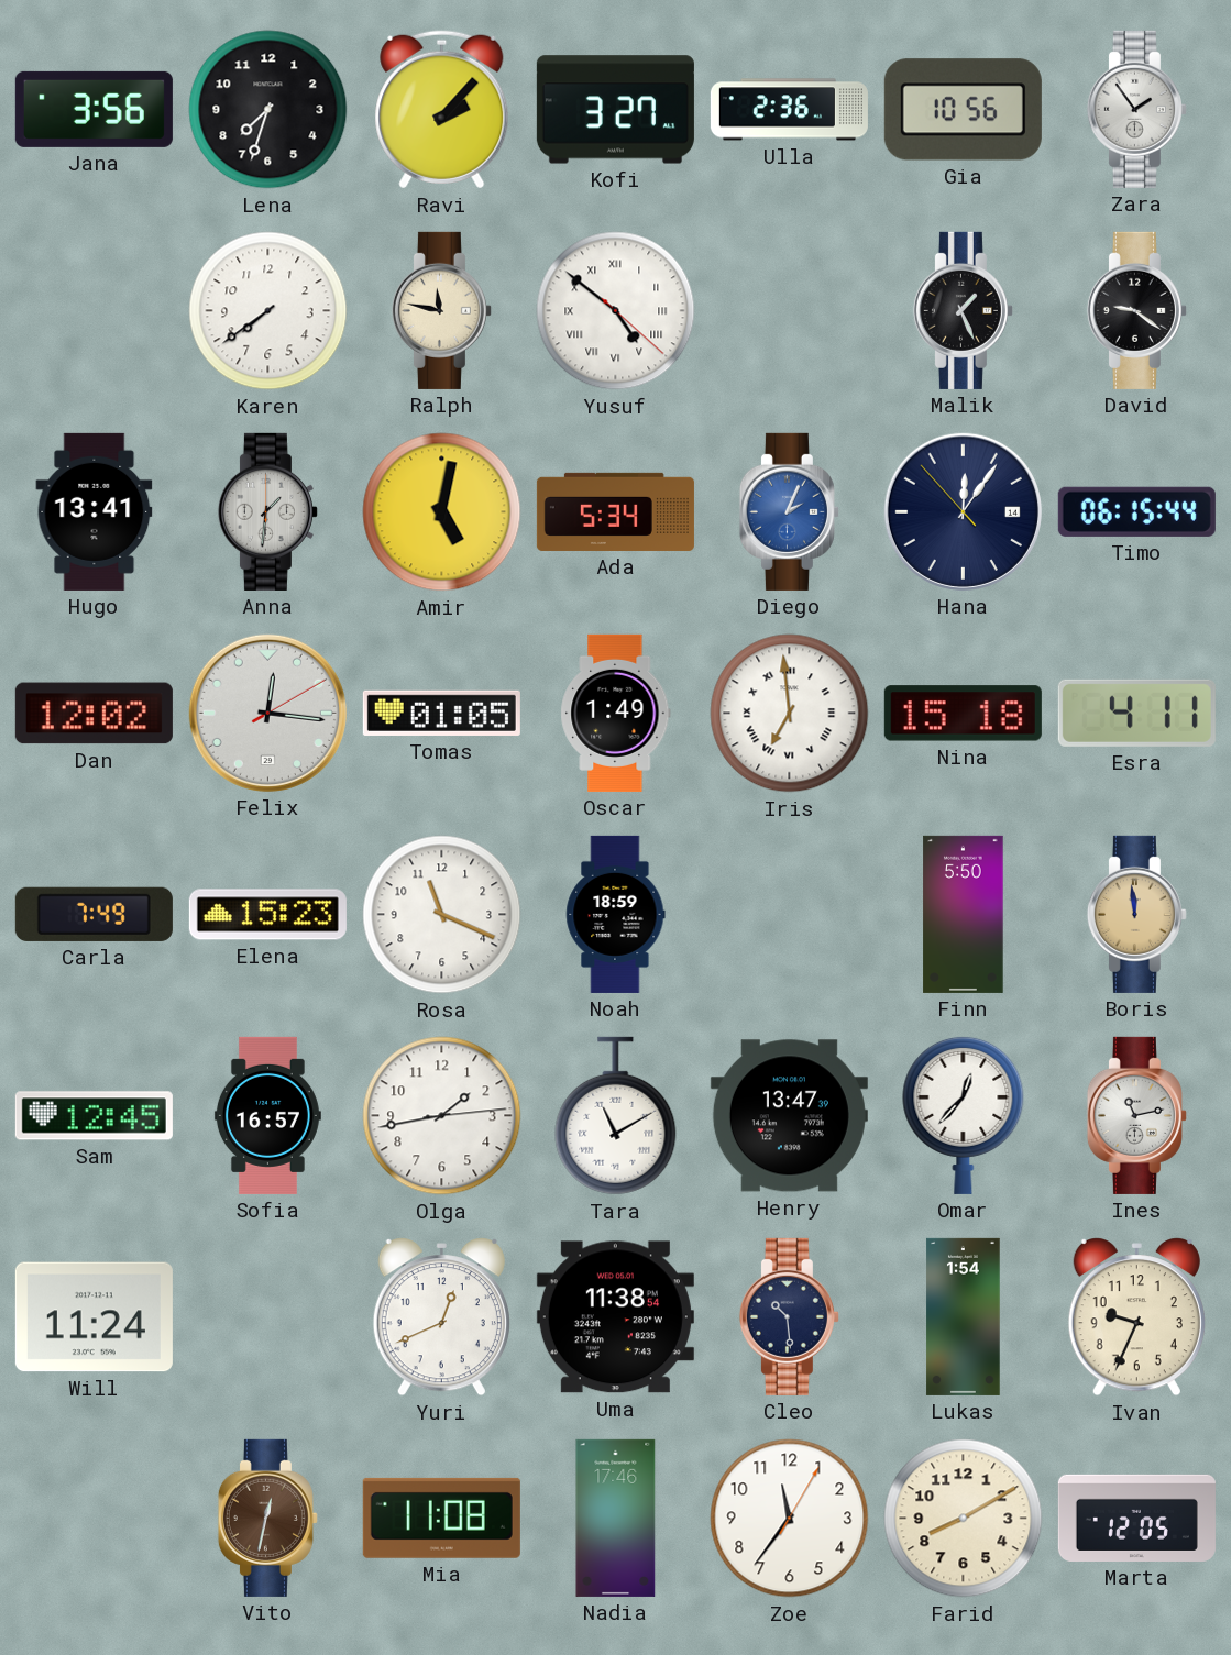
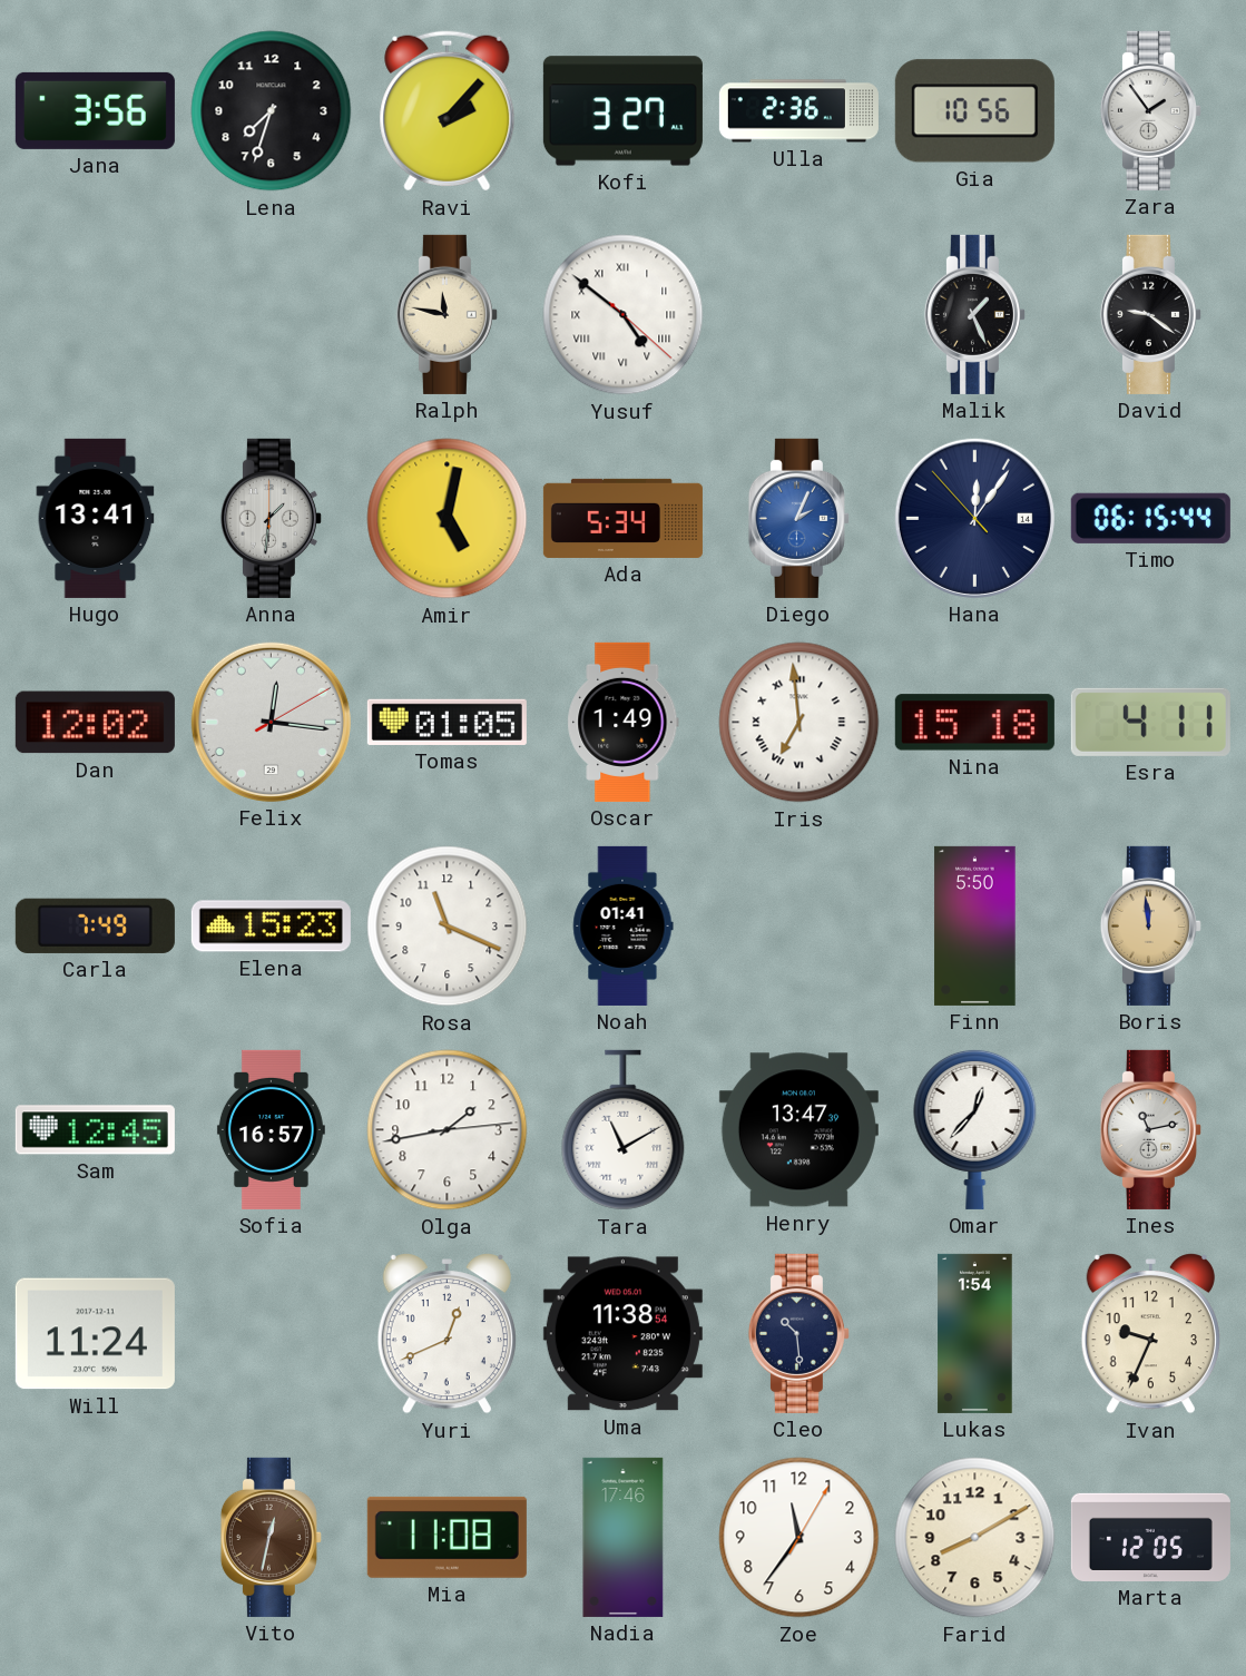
Karen: 7:39 -> none
Noah: 18:59 -> 01:41
